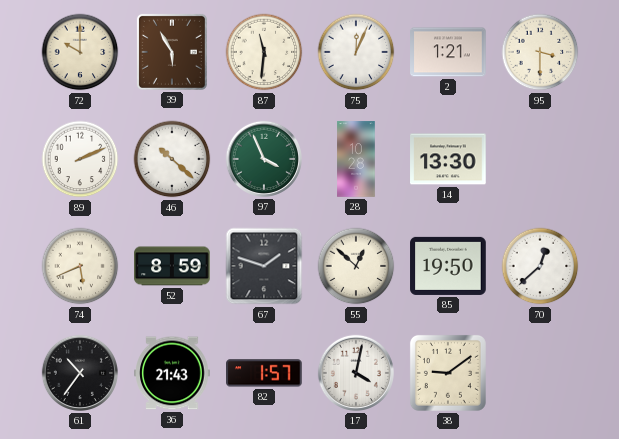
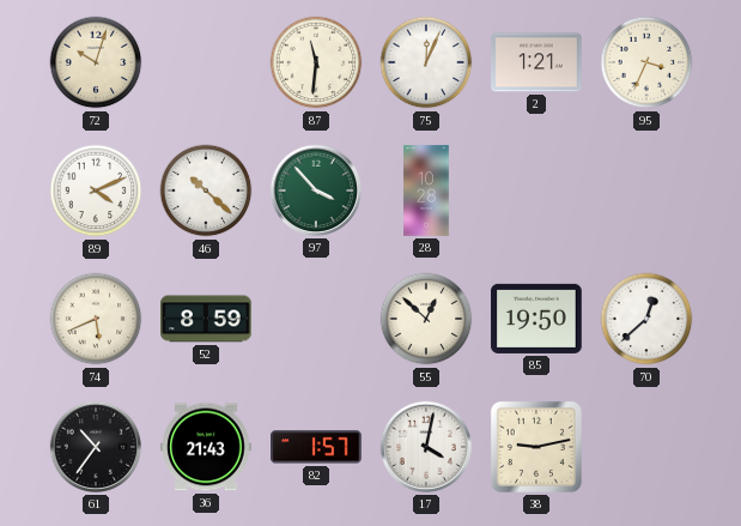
72: 10:00 -> 10:03
39: 5:55 -> none
95: 3:30 -> 3:34
89: 2:11 -> 4:11
97: 3:56 -> 3:53
14: 13:30 -> none
67: 1:48 -> none
38: 9:09 -> 9:13
